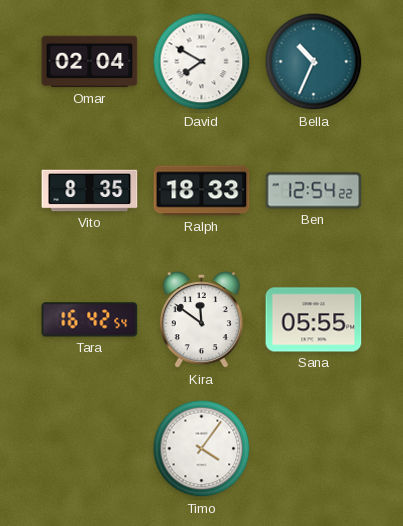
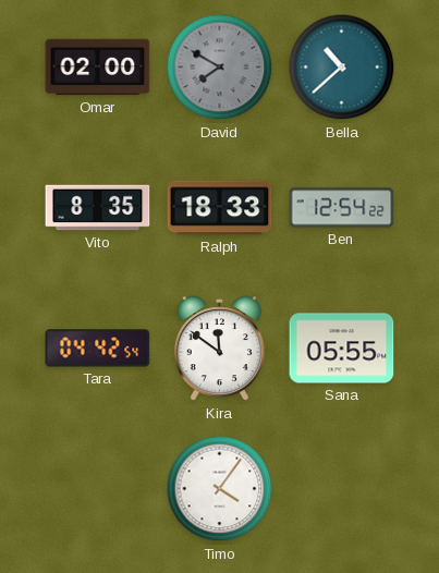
Omar: 02:04 -> 02:00
David dial: white -> grey
Bella: 10:34 -> 10:38
Tara: 16:42 -> 04:42
